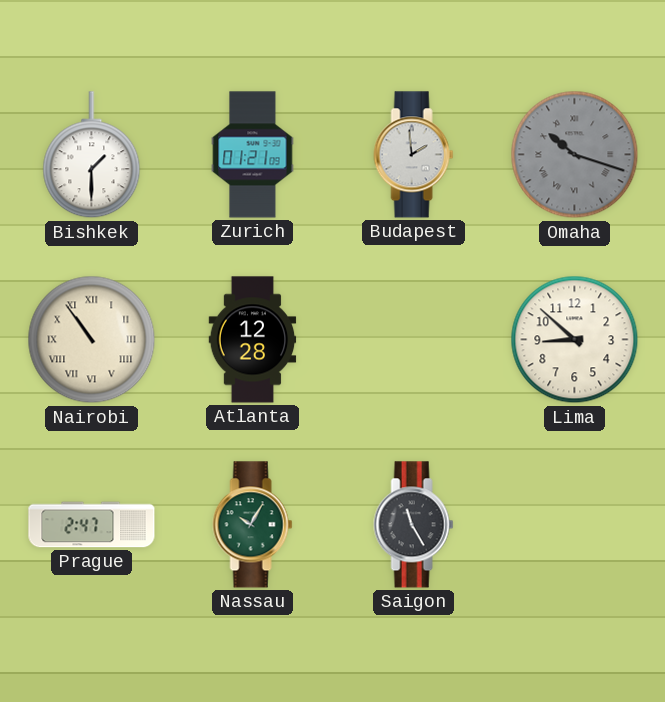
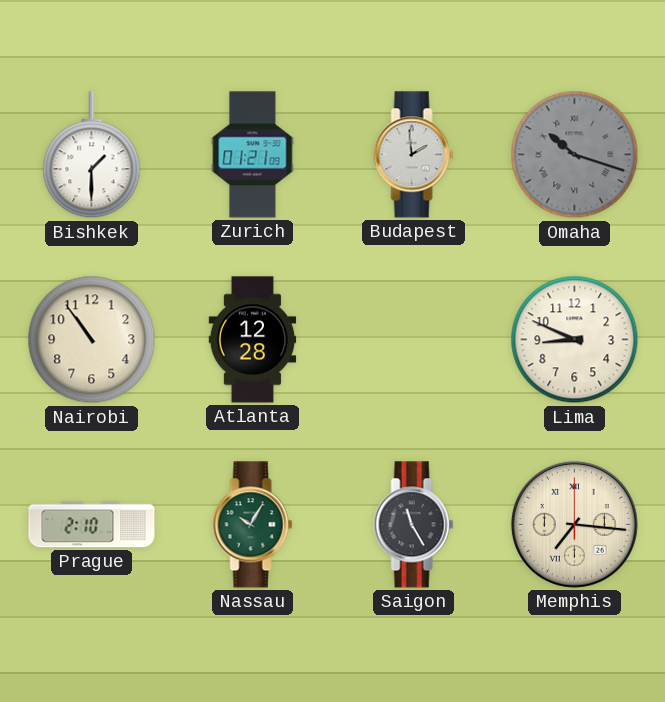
Nairobi numerals: Roman -> Arabic
Lima: 8:52 -> 8:49
Prague: 2:47 -> 2:10
Memphis: none -> 7:16
